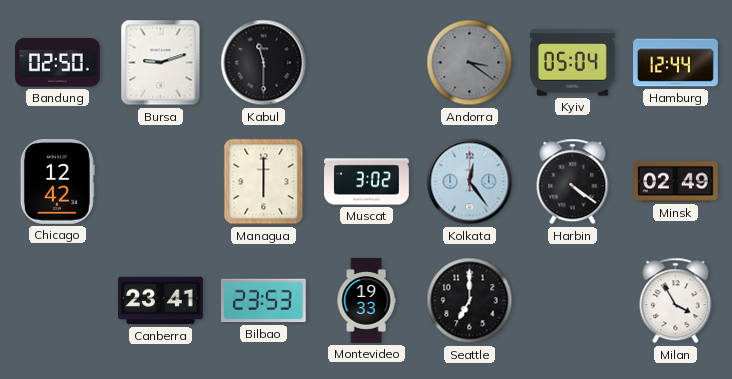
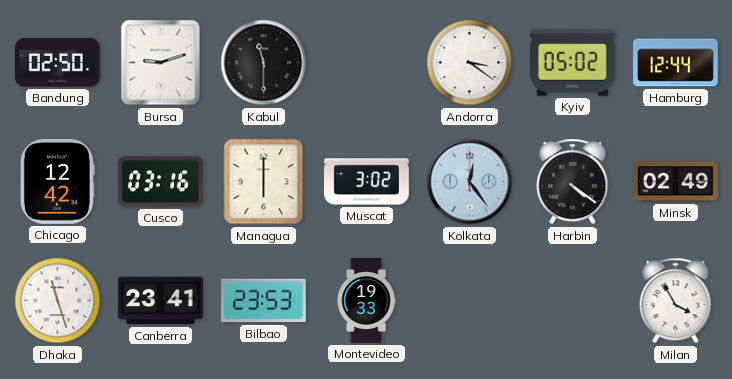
Andorra dial: grey -> white
Kyiv: 05:04 -> 05:02
Cusco: none -> 03:16
Dhaka: none -> 11:27
Seattle: 7:00 -> none
